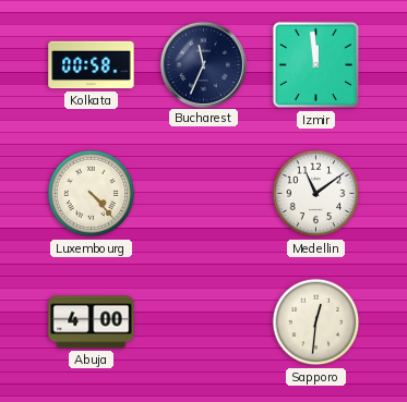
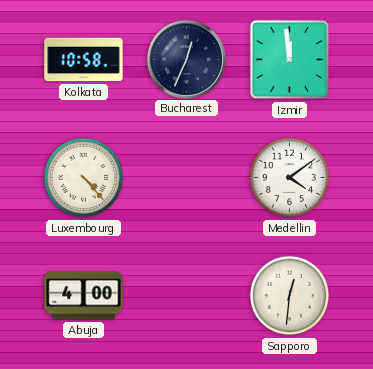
Kolkata: 00:58 -> 10:58
Bucharest: 11:34 -> 12:34
Medellin: 11:09 -> 4:09
